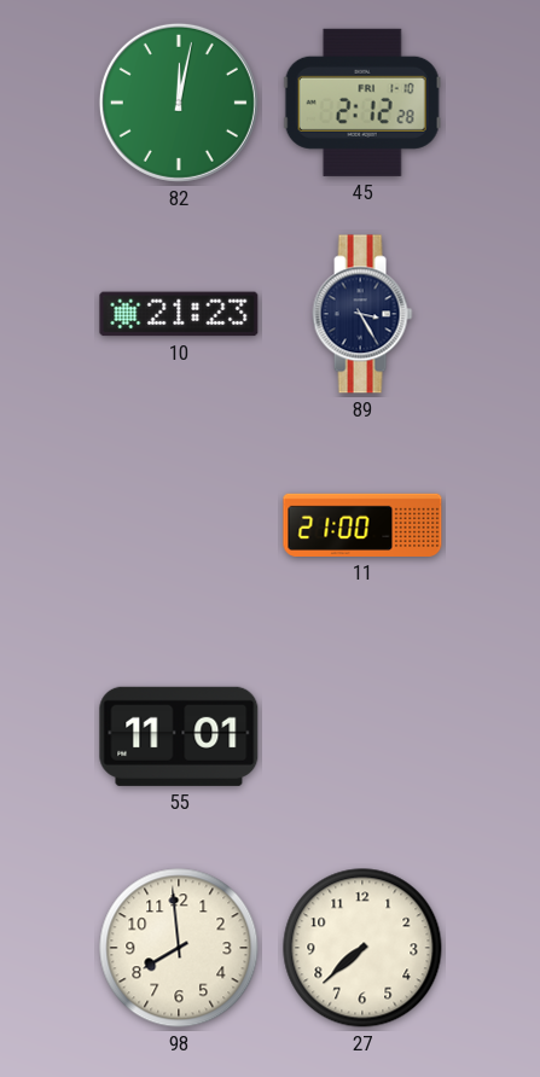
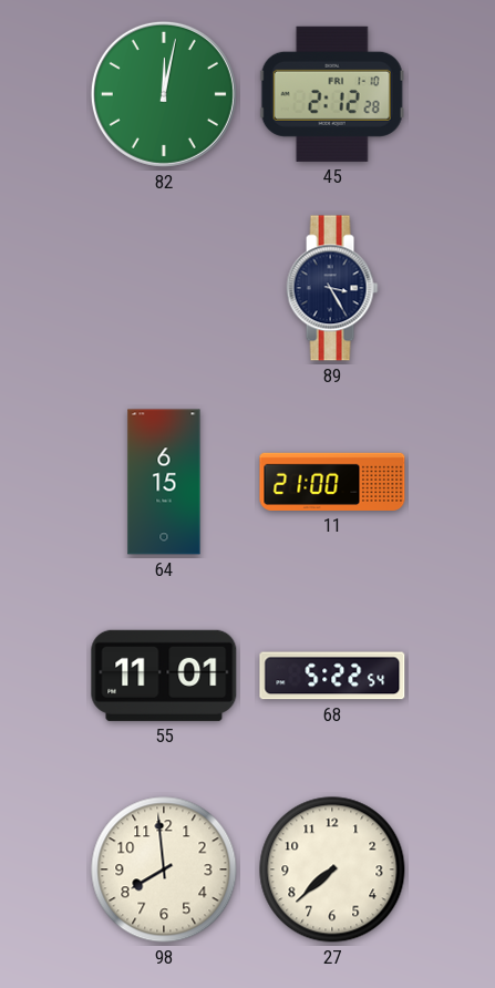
10: 21:23 -> none
64: none -> 6:15
68: none -> 5:22
